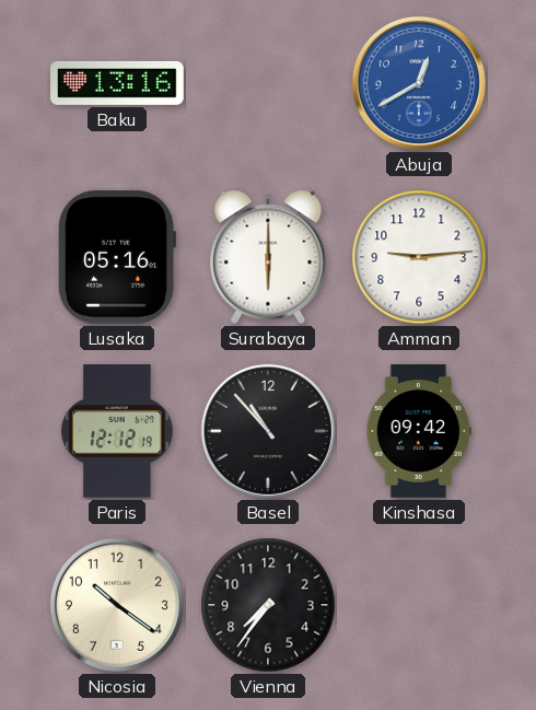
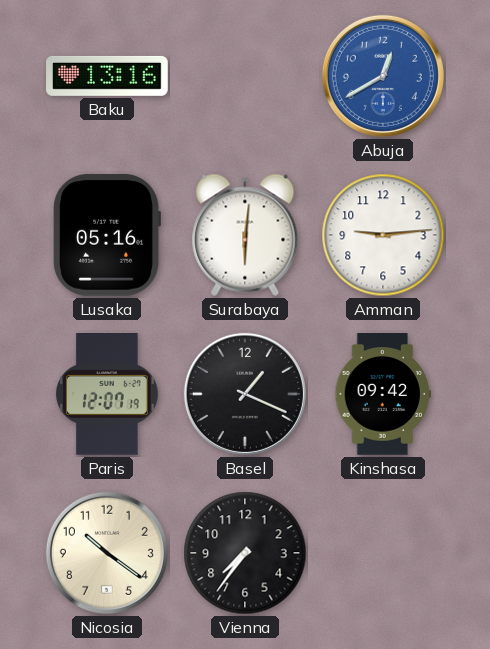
Surabaya: 6:00 -> 6:01
Paris: 12:12 -> 12:07
Basel: 10:53 -> 1:19
